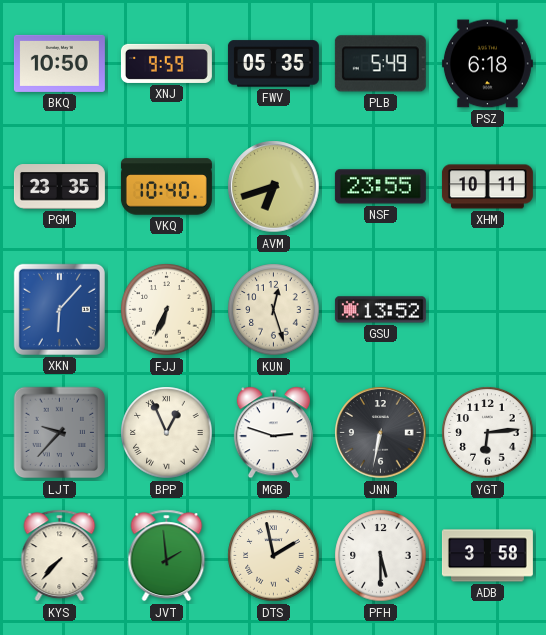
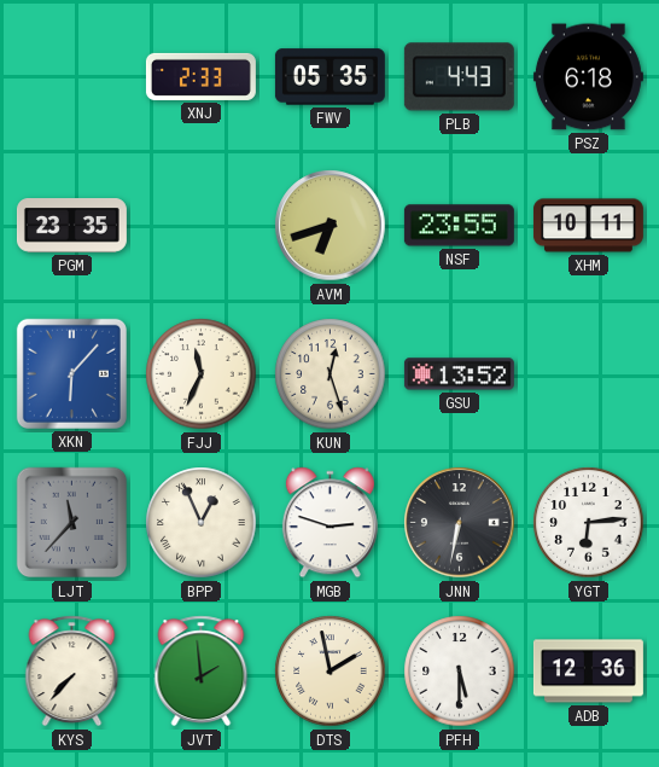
BKQ: 10:50 -> none
XNJ: 9:59 -> 2:33
PLB: 5:49 -> 4:43
VKQ: 10:40 -> none
FJJ: 6:34 -> 11:34
LJT: 9:37 -> 11:37
ADB: 3:58 -> 12:36
